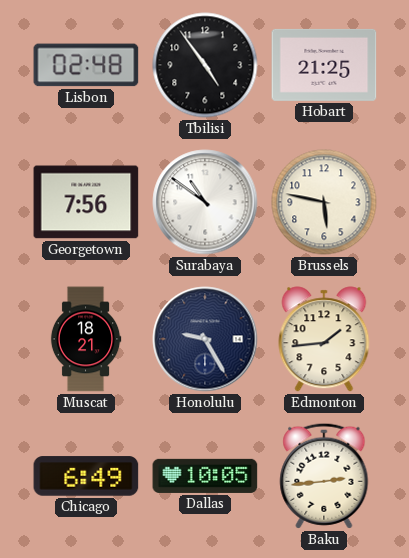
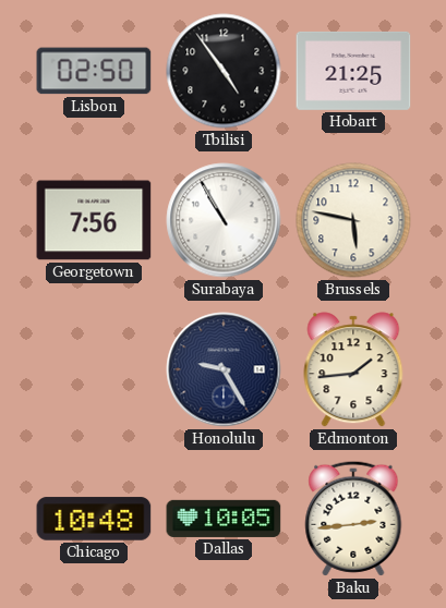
Lisbon: 02:48 -> 02:50
Surabaya: 10:51 -> 10:55
Muscat: 18:21 -> none
Chicago: 6:49 -> 10:48
